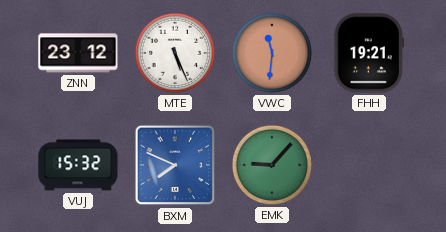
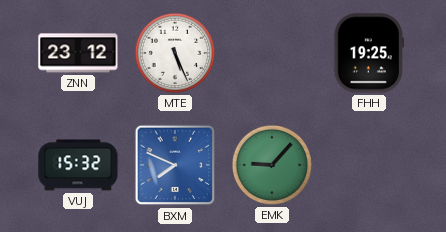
VWC: 11:31 -> none
FHH: 19:21 -> 19:25
